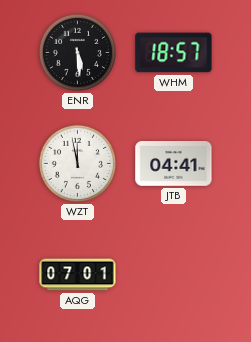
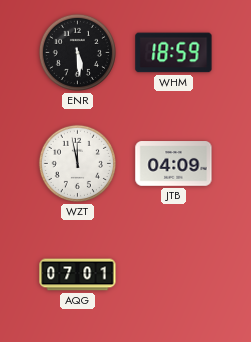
WHM: 18:57 -> 18:59
JTB: 04:41 -> 04:09
